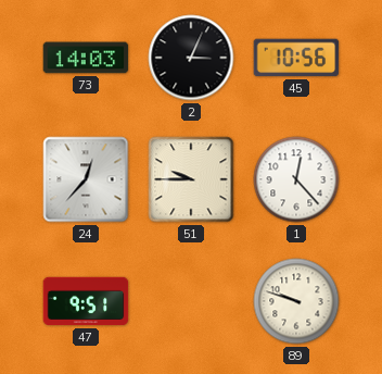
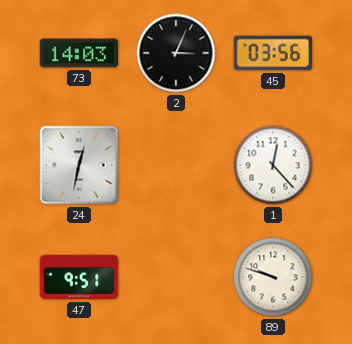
45: 10:56 -> 03:56
24: 12:37 -> 12:32
51: 9:45 -> none
